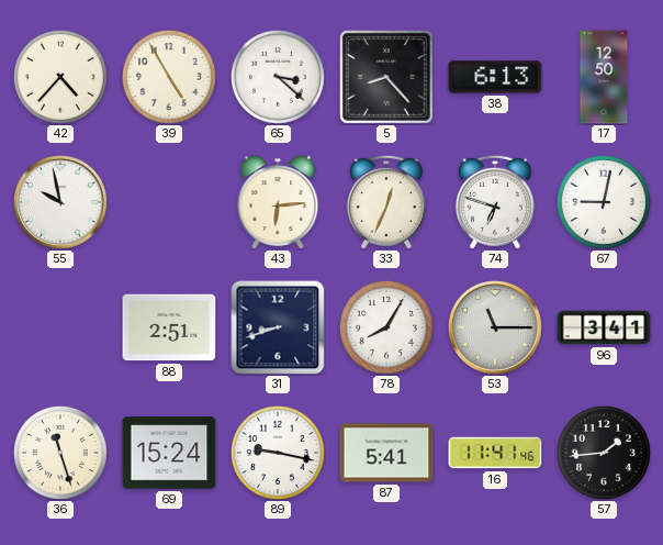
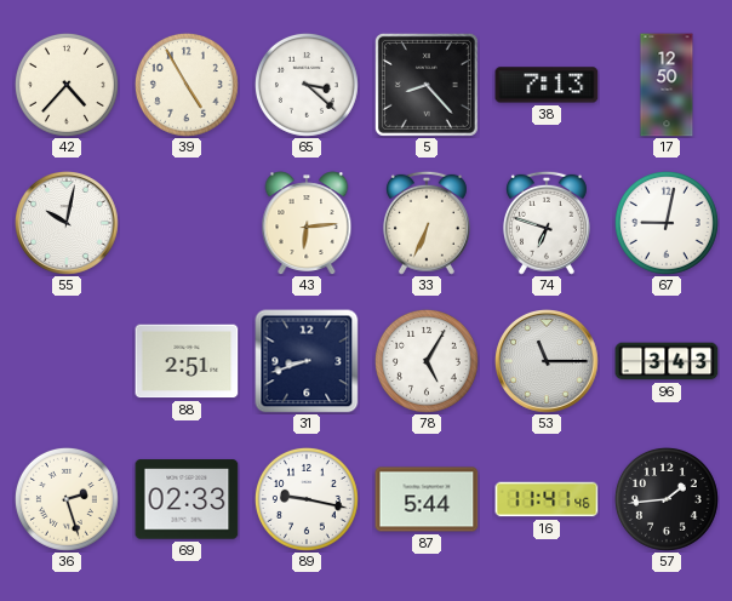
38: 6:13 -> 7:13
55: 9:58 -> 10:02
33: 12:34 -> 6:34
78: 8:05 -> 5:05
96: 3:41 -> 3:43
36: 11:27 -> 2:27
69: 15:24 -> 02:33
87: 5:41 -> 5:44
